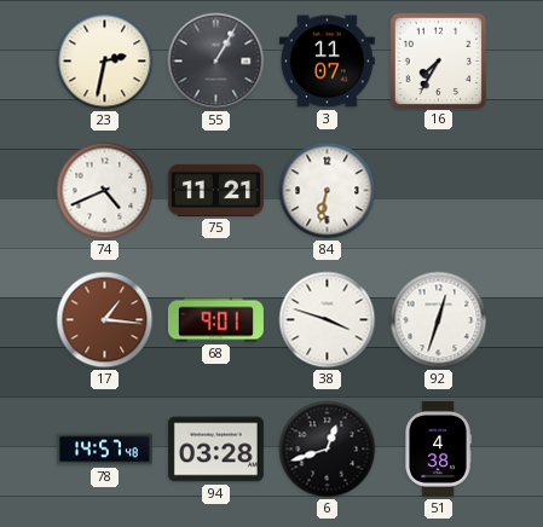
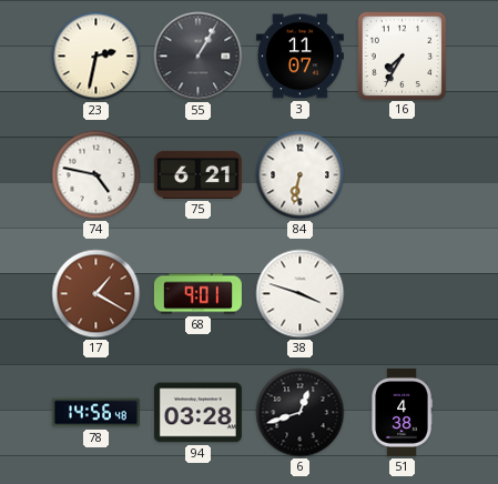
74: 4:41 -> 4:47
75: 11:21 -> 6:21
17: 1:16 -> 1:20
92: 12:33 -> none
78: 14:57 -> 14:56
